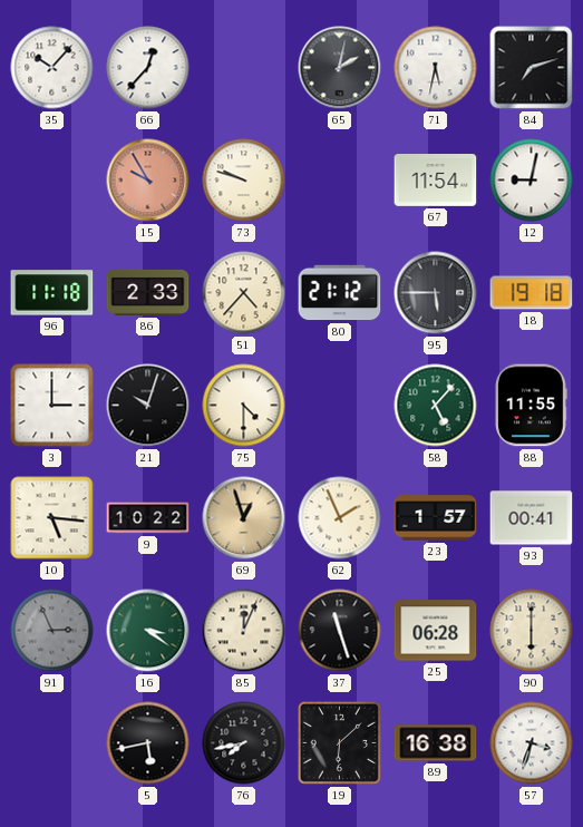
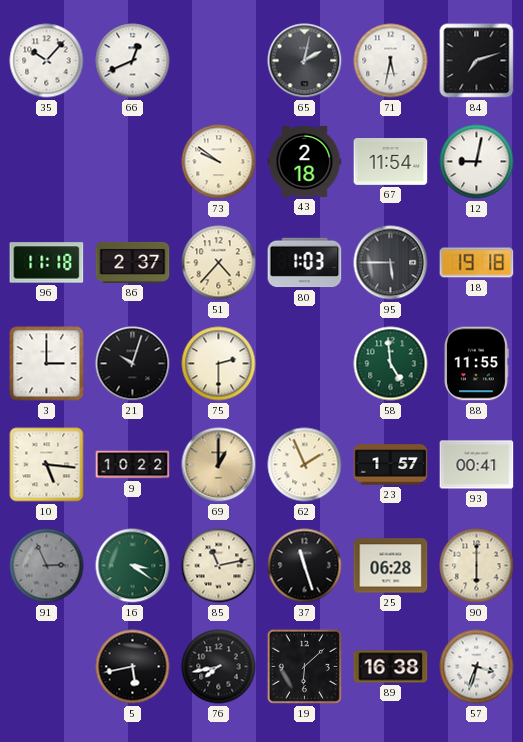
66: 12:37 -> 12:41
15: 9:55 -> none
73: 9:48 -> 9:51
43: none -> 2:18
86: 2:33 -> 2:37
80: 21:12 -> 1:03
75: 4:30 -> 2:30
58: 5:07 -> 4:59
69: 12:57 -> 1:00
85: 12:04 -> 11:13
